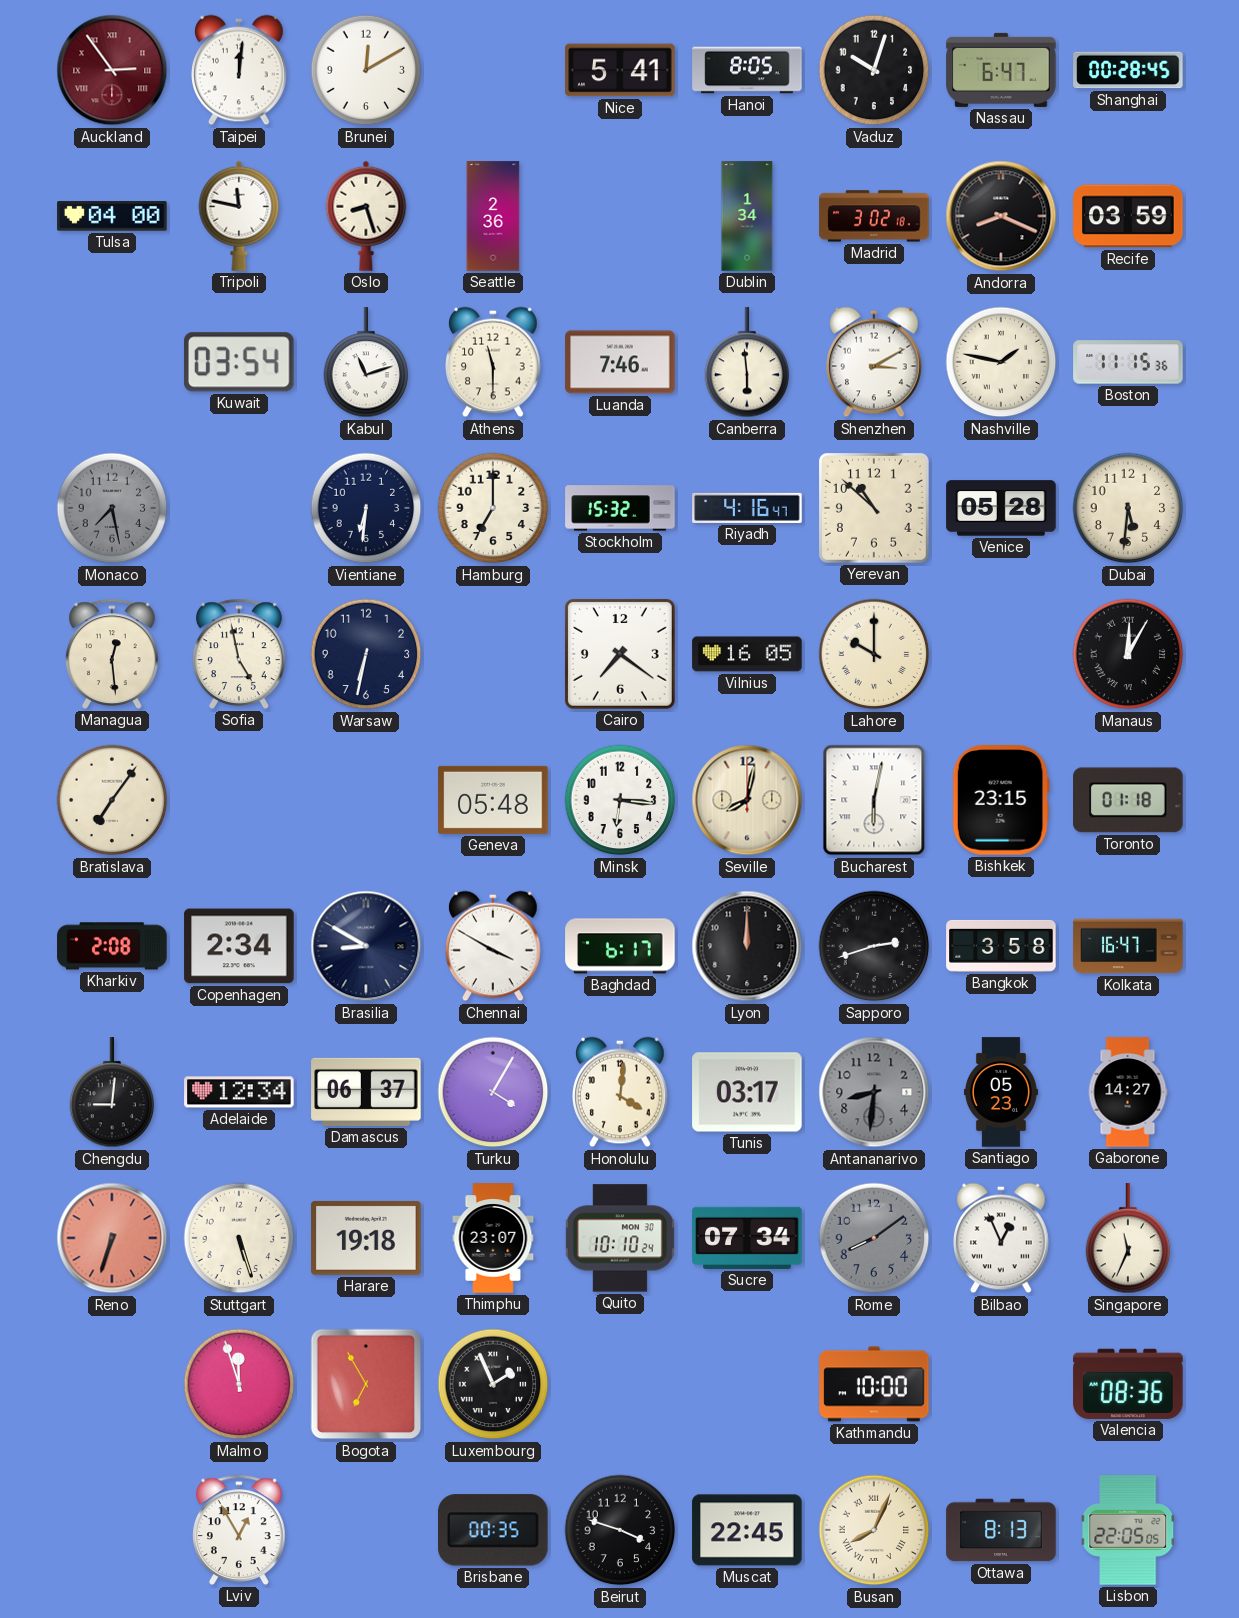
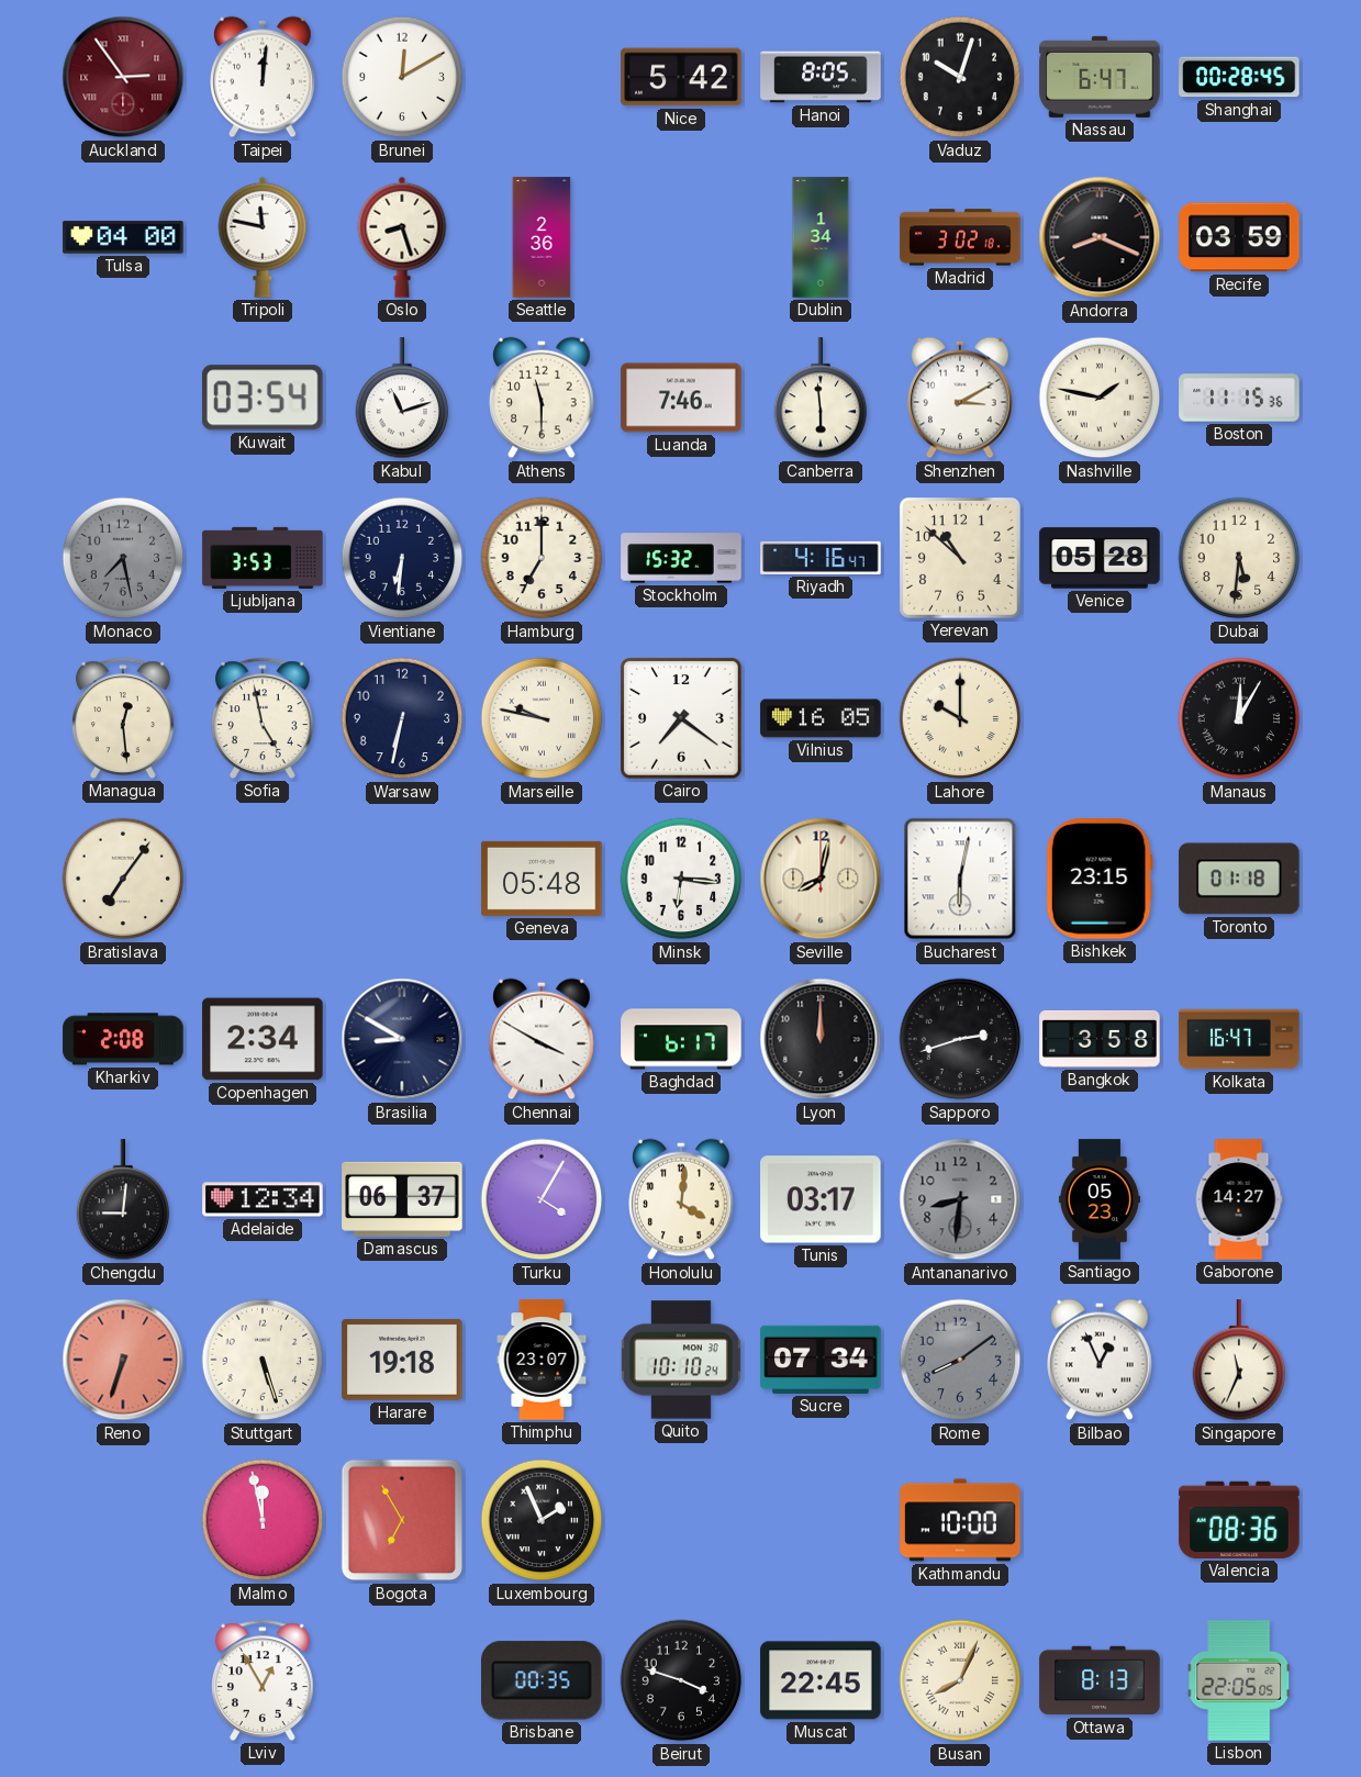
Nice: 5:41 -> 5:42
Ljubljana: none -> 3:53
Marseille: none -> 9:47
Malmo: 11:57 -> 11:58
